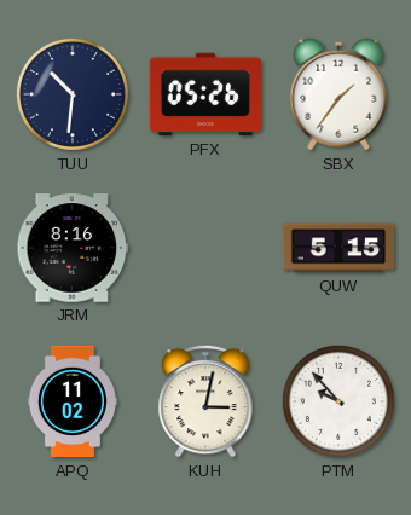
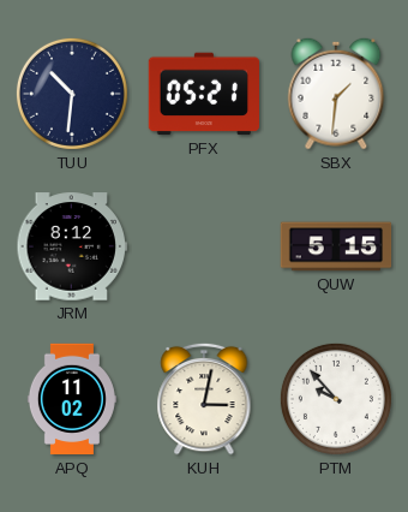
PFX: 05:26 -> 05:21
SBX: 1:36 -> 1:31
JRM: 8:16 -> 8:12
